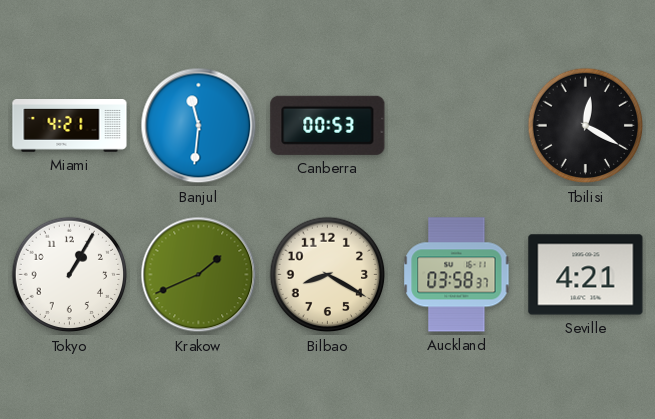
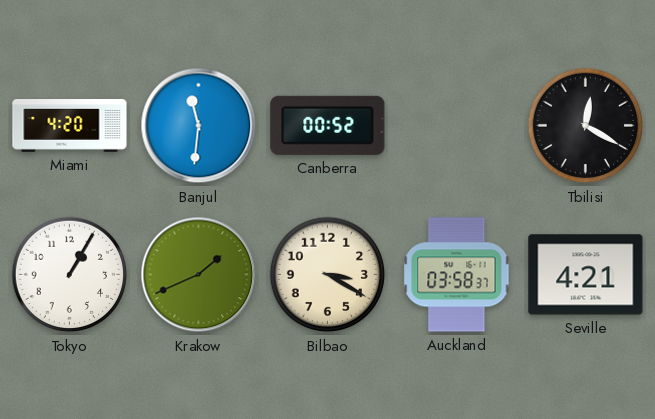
Miami: 4:21 -> 4:20
Canberra: 00:53 -> 00:52
Bilbao: 8:20 -> 3:20
